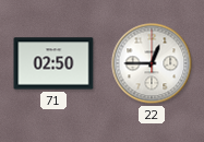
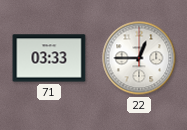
71: 02:50 -> 03:33
